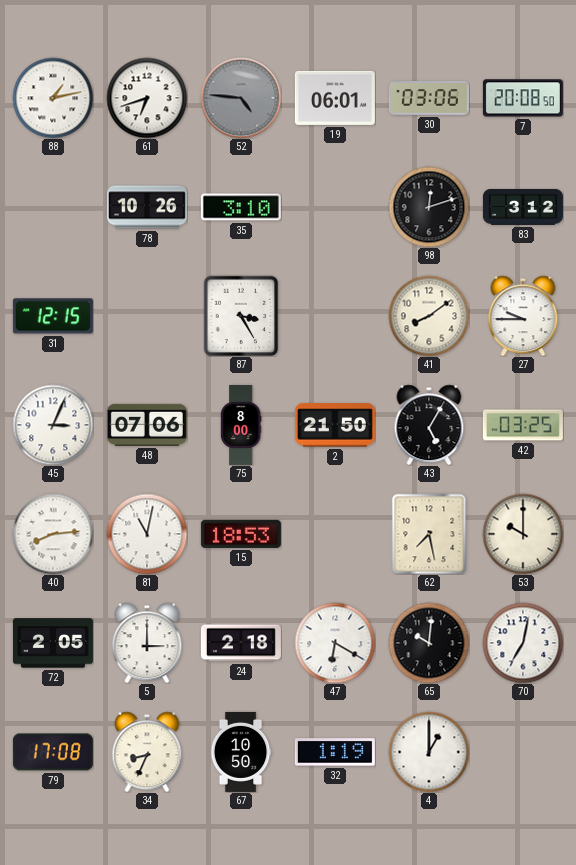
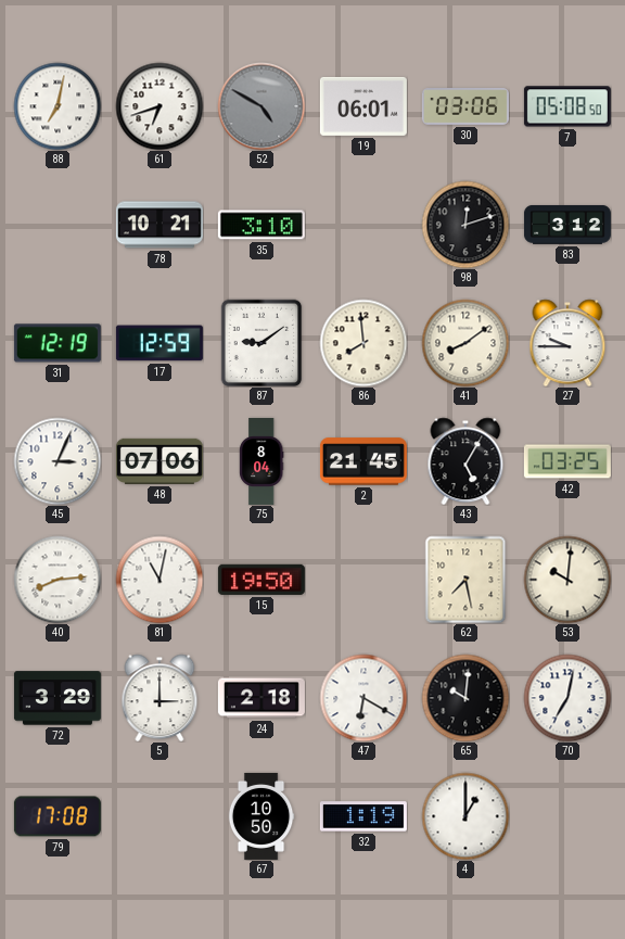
88: 1:13 -> 7:02
52: 4:46 -> 4:50
7: 20:08 -> 05:08
78: 10:26 -> 10:21
31: 12:15 -> 12:19
17: none -> 12:59
87: 3:25 -> 9:09
86: none -> 7:59
75: 8:00 -> 8:04
2: 21:50 -> 21:45
15: 18:53 -> 19:50
53: 10:00 -> 10:01
72: 2:05 -> 3:29
34: 8:34 -> none
